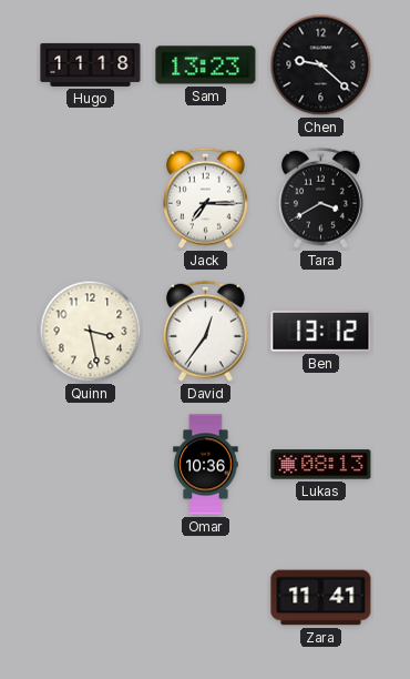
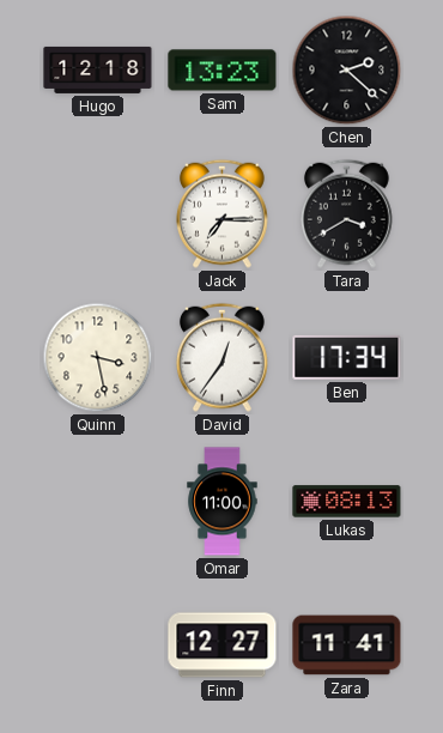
Hugo: 11:18 -> 12:18
Chen: 9:22 -> 2:22
Ben: 13:12 -> 17:34
Omar: 10:36 -> 11:00
Finn: none -> 12:27
